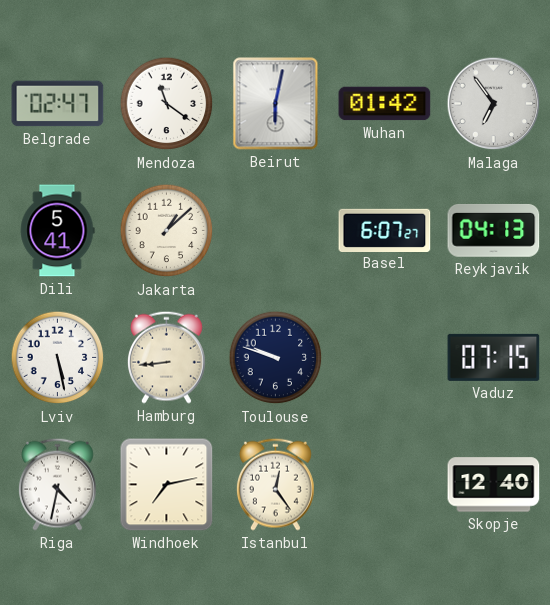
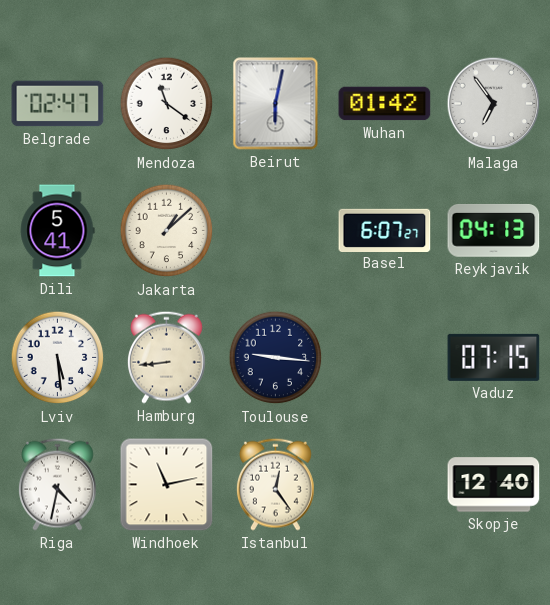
Lviv: 5:28 -> 5:29
Toulouse: 9:48 -> 9:16
Windhoek: 7:13 -> 11:13
